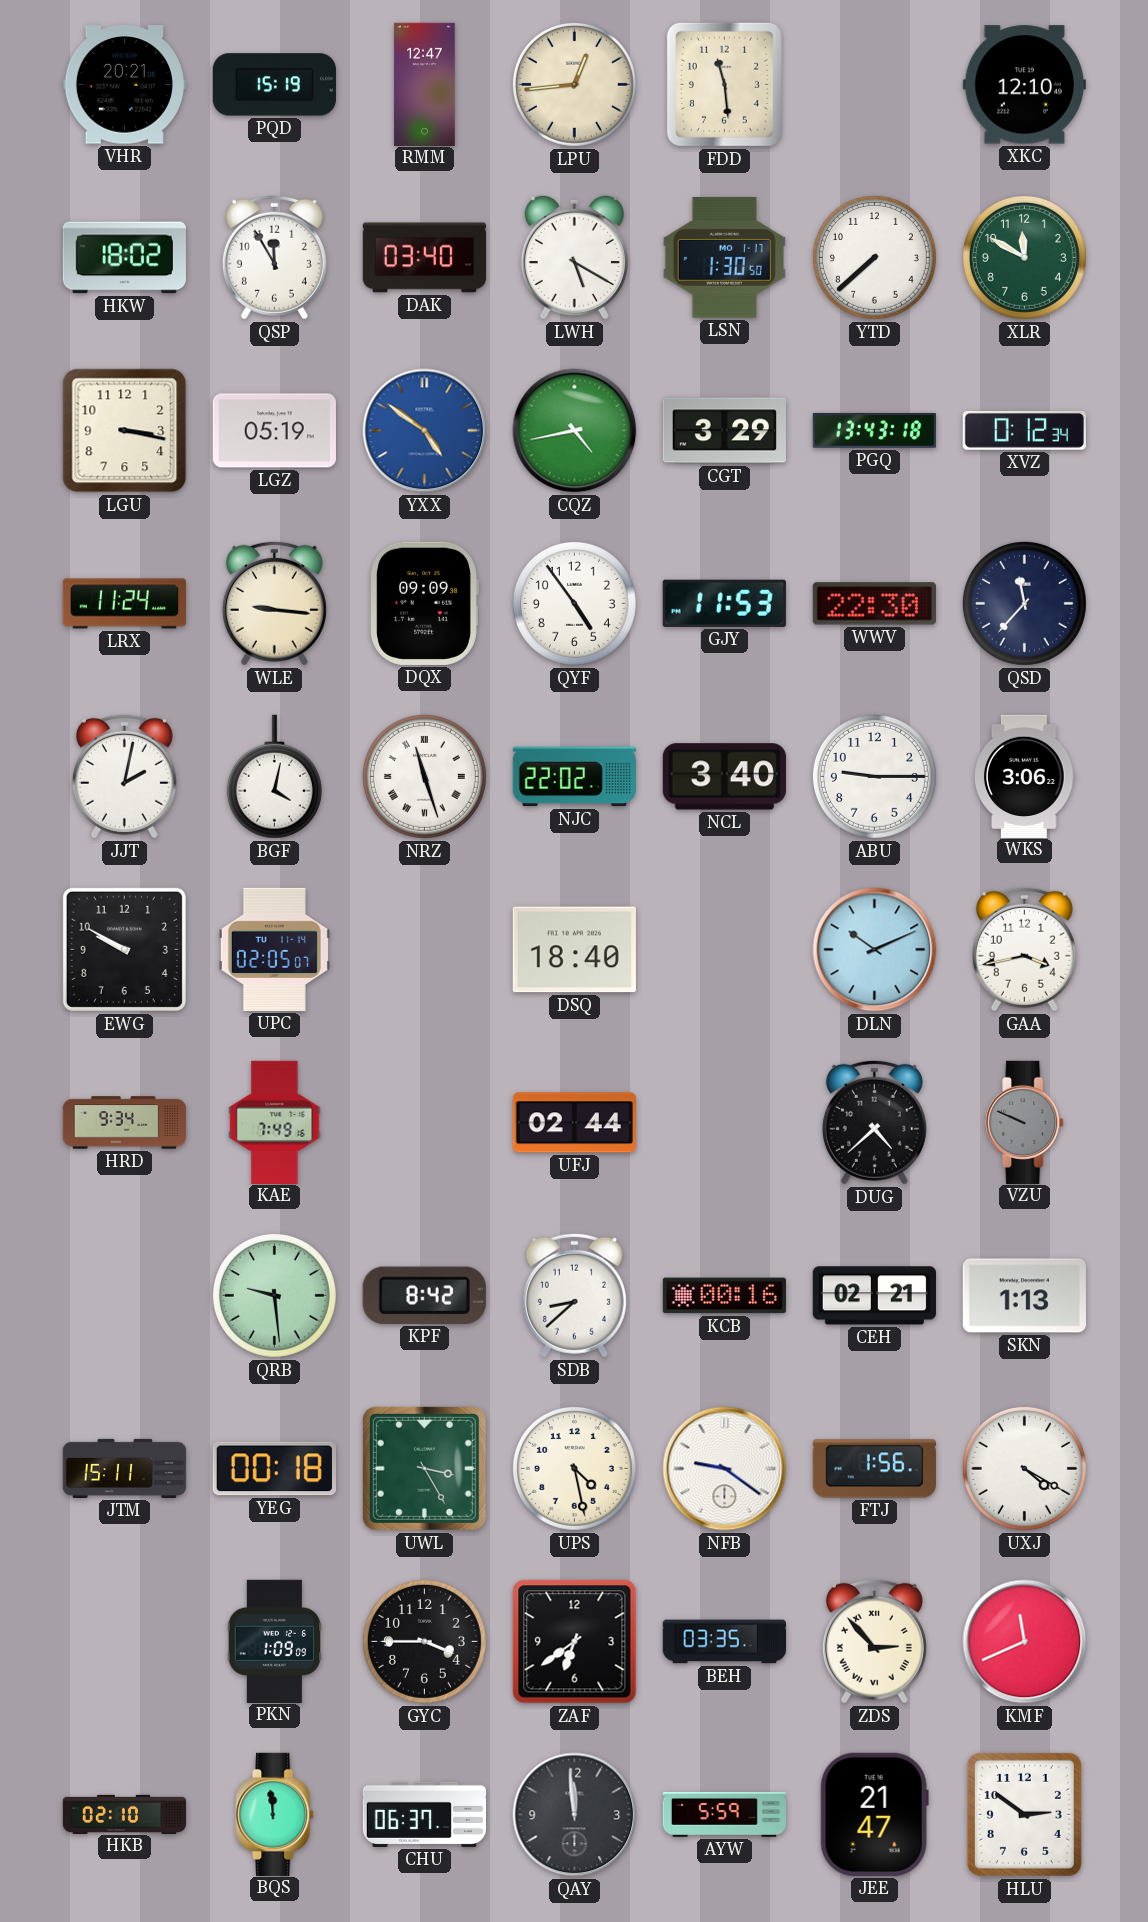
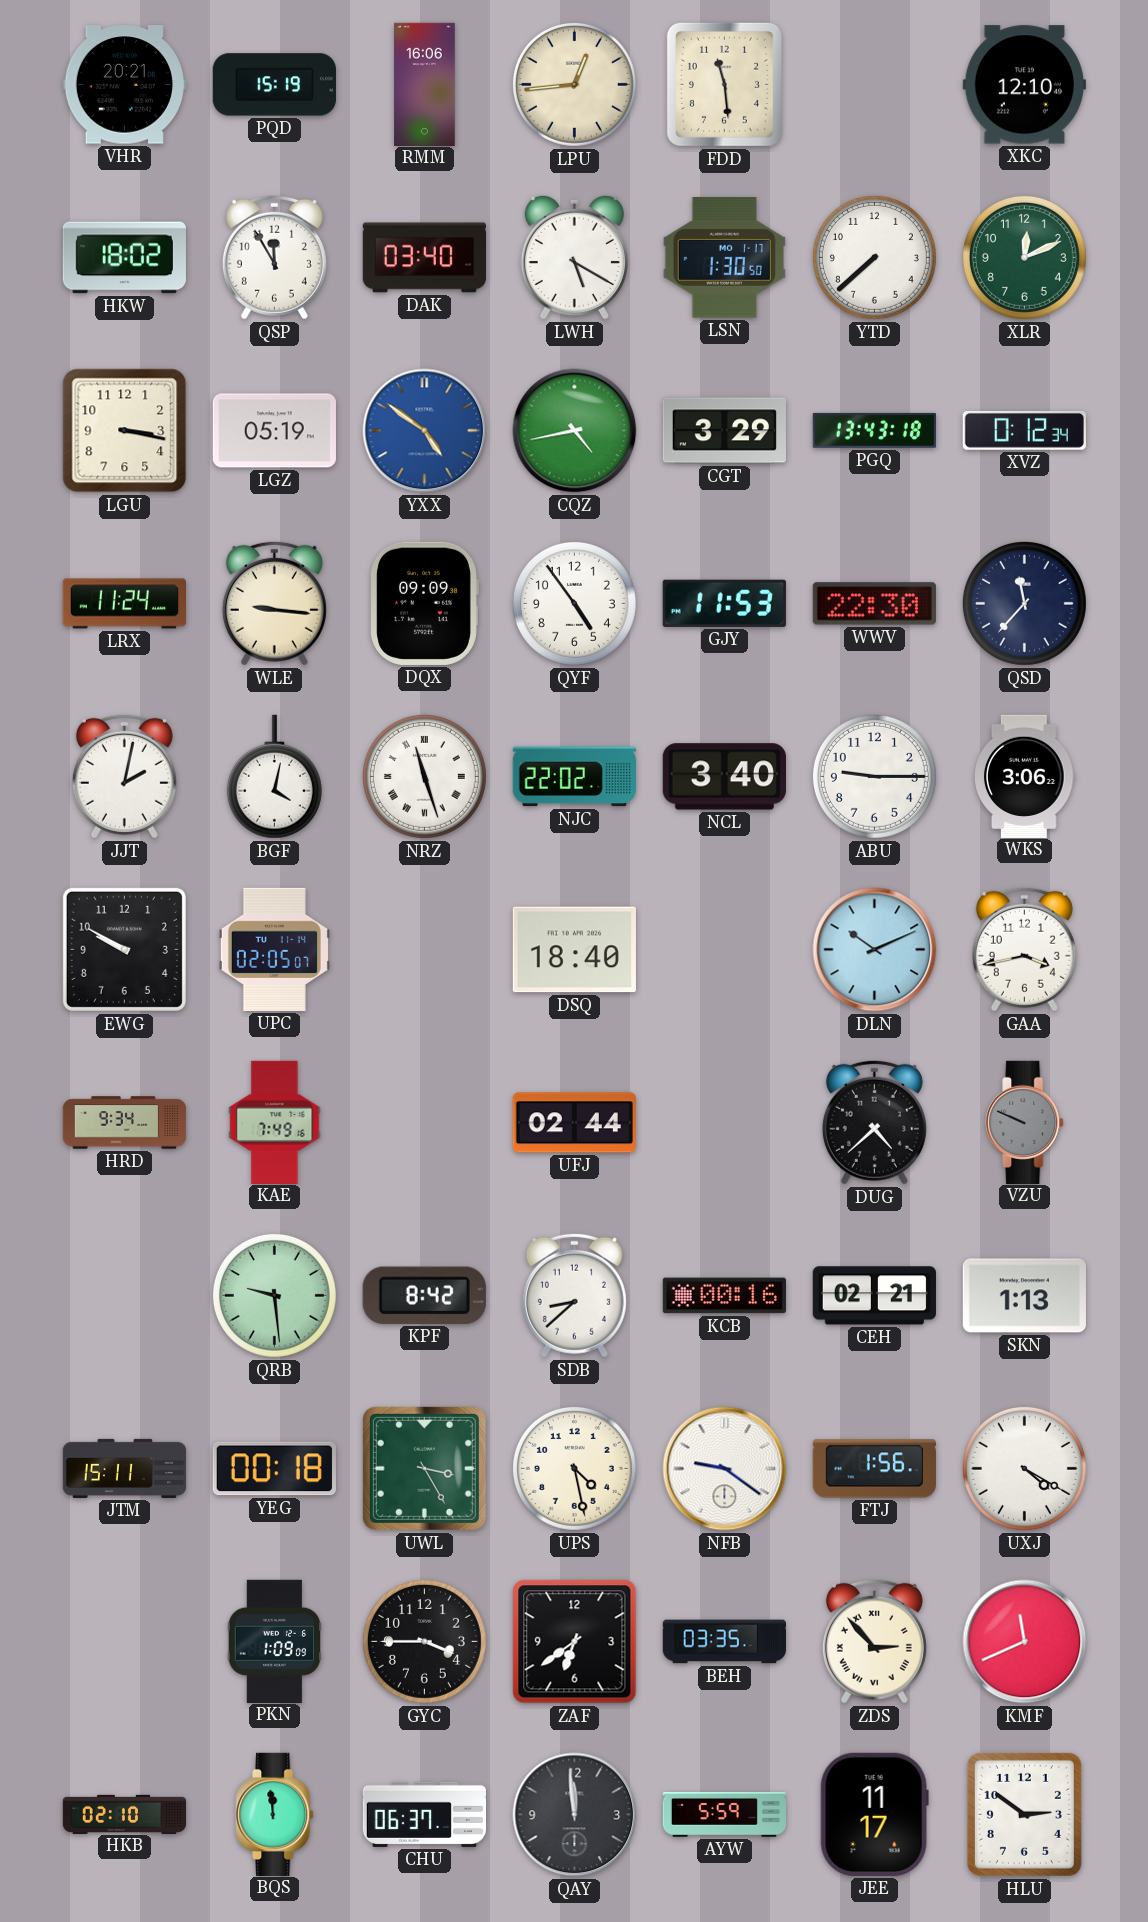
RMM: 12:47 -> 16:06
XLR: 11:50 -> 12:11
JEE: 21:47 -> 11:17
